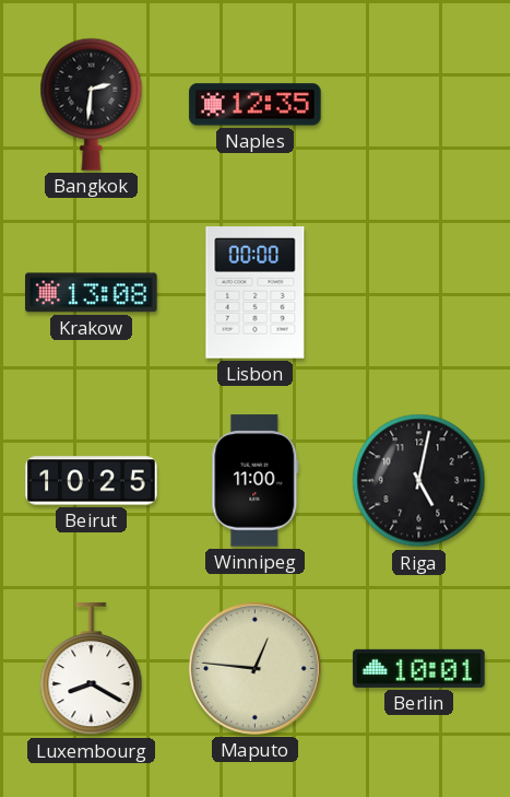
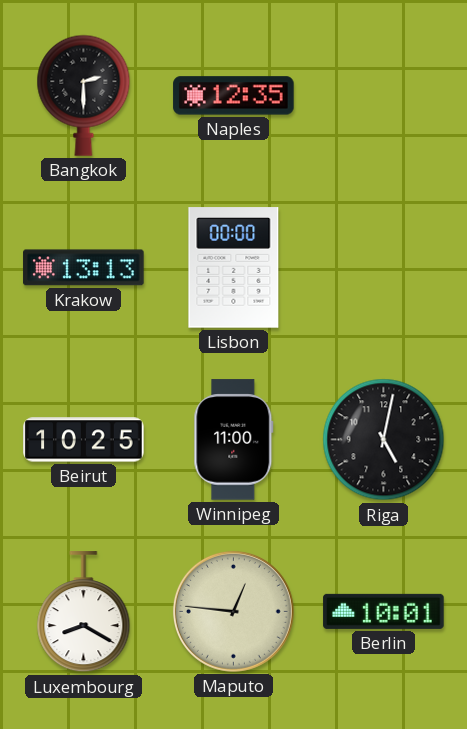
Bangkok: 2:31 -> 2:30
Krakow: 13:08 -> 13:13
